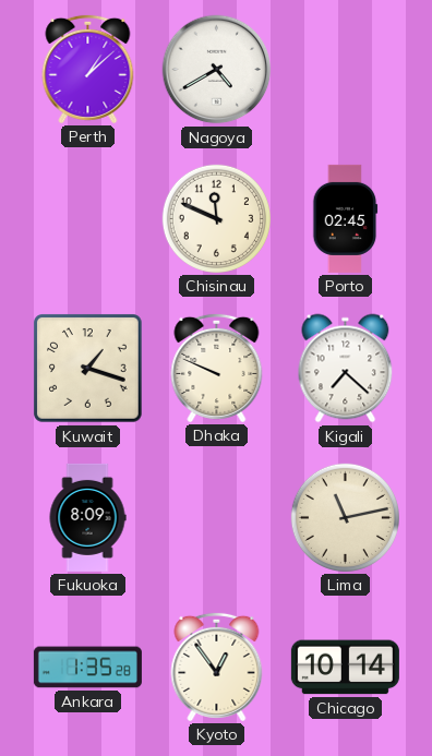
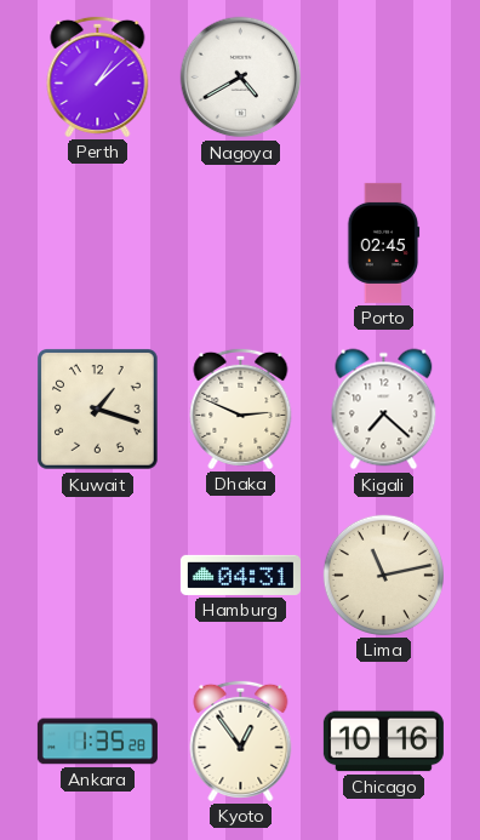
Chisinau: 11:49 -> none
Dhaka: 9:49 -> 2:49
Fukuoka: 8:09 -> none
Hamburg: none -> 04:31
Chicago: 10:14 -> 10:16
